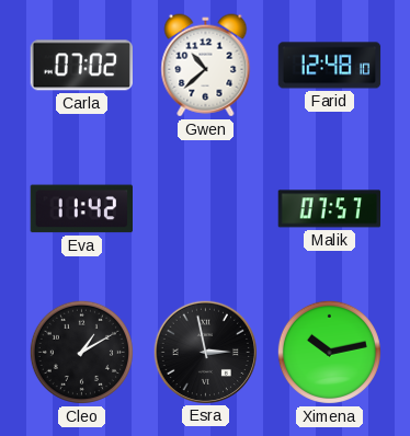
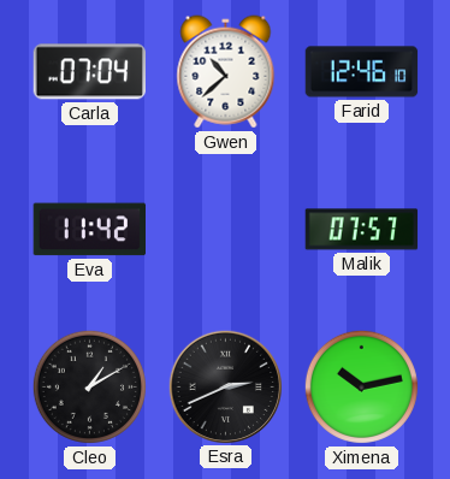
Carla: 07:02 -> 07:04
Farid: 12:48 -> 12:46
Esra: 2:58 -> 2:41
